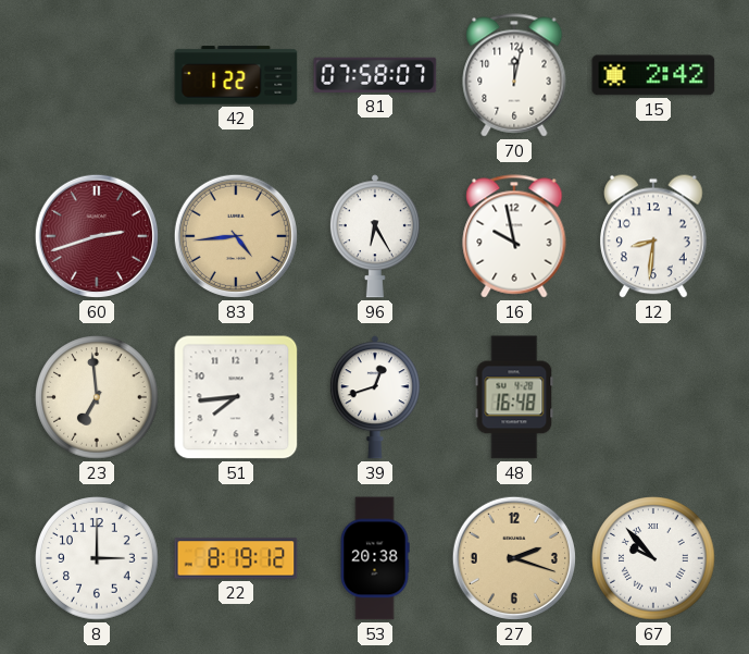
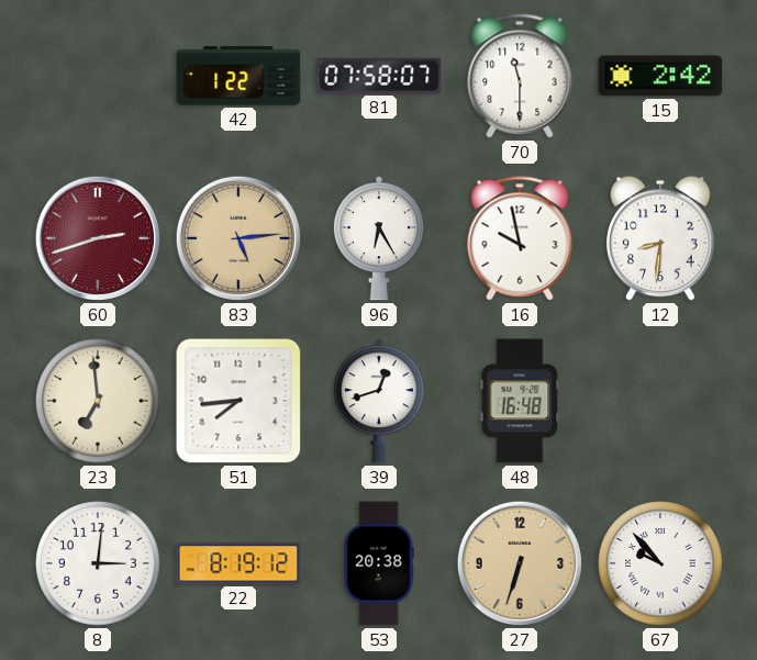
70: 12:02 -> 11:30
83: 4:44 -> 5:14
8: 3:00 -> 3:01
27: 2:18 -> 6:33
